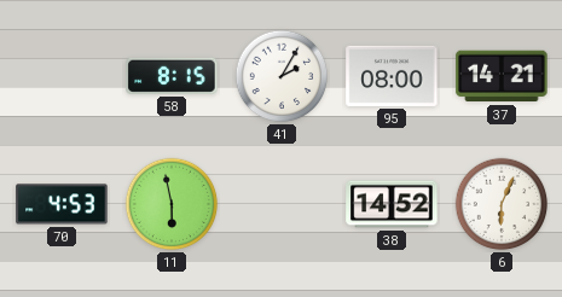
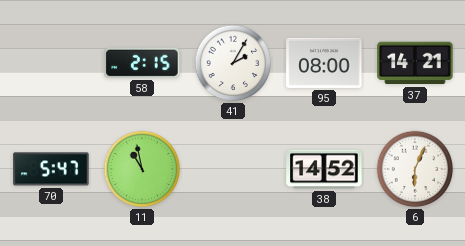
58: 8:15 -> 2:15
70: 4:53 -> 5:47
11: 5:58 -> 10:58
